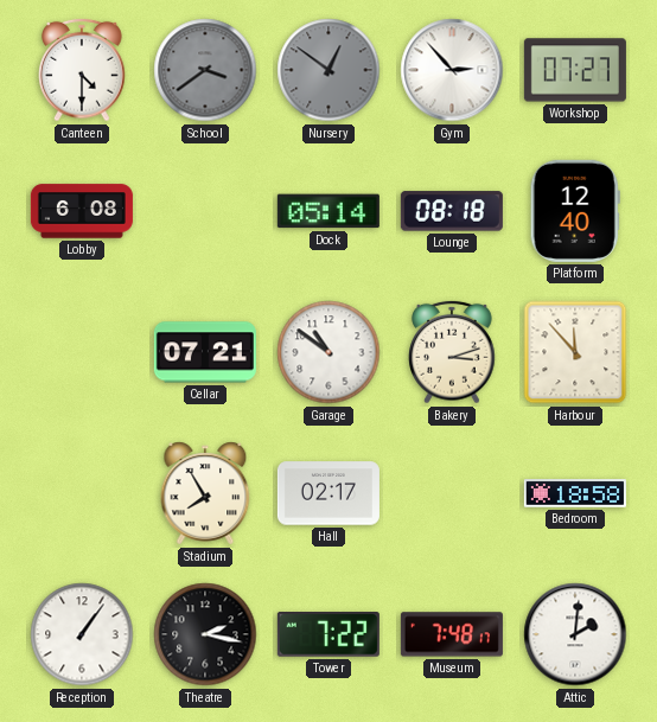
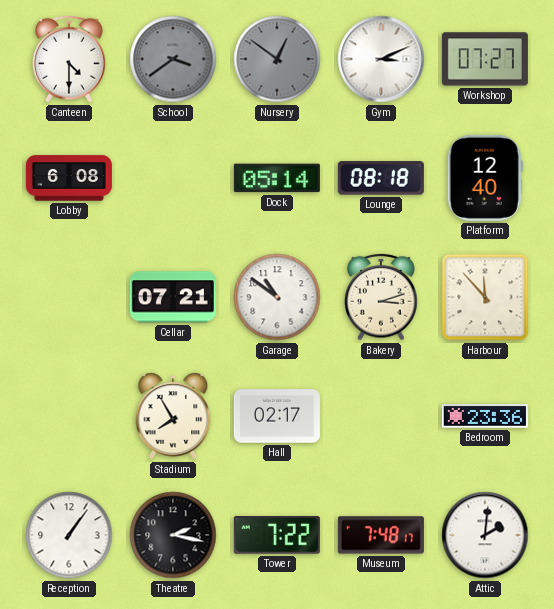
Gym: 2:53 -> 3:11
Bedroom: 18:58 -> 23:36
